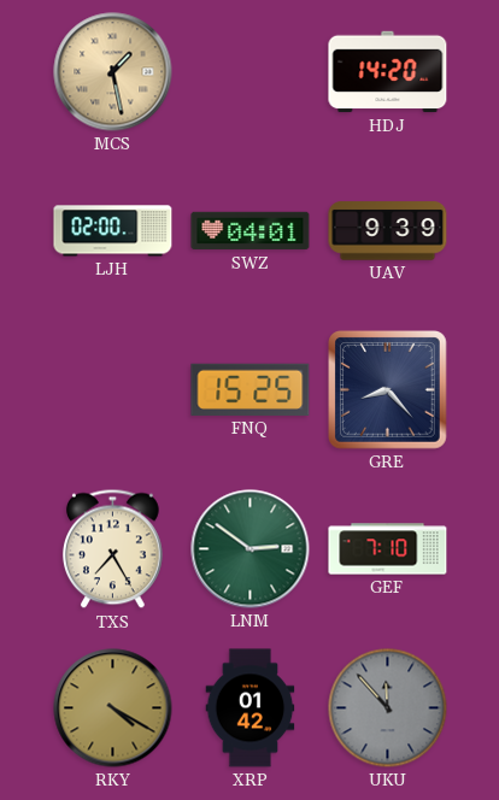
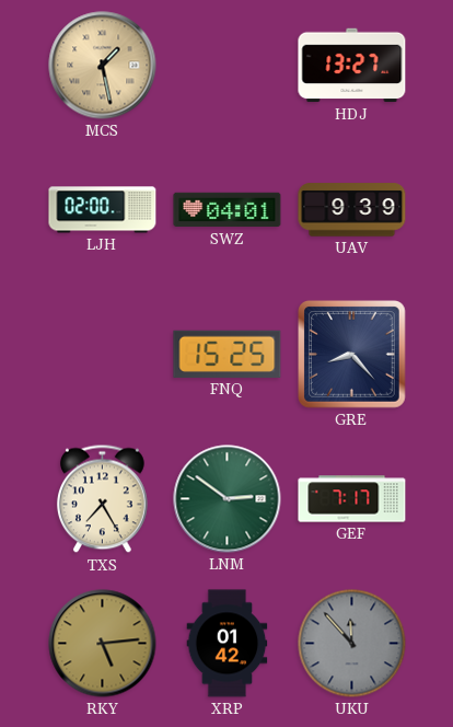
HDJ: 14:20 -> 13:27
GEF: 7:10 -> 7:17
RKY: 4:20 -> 5:14
